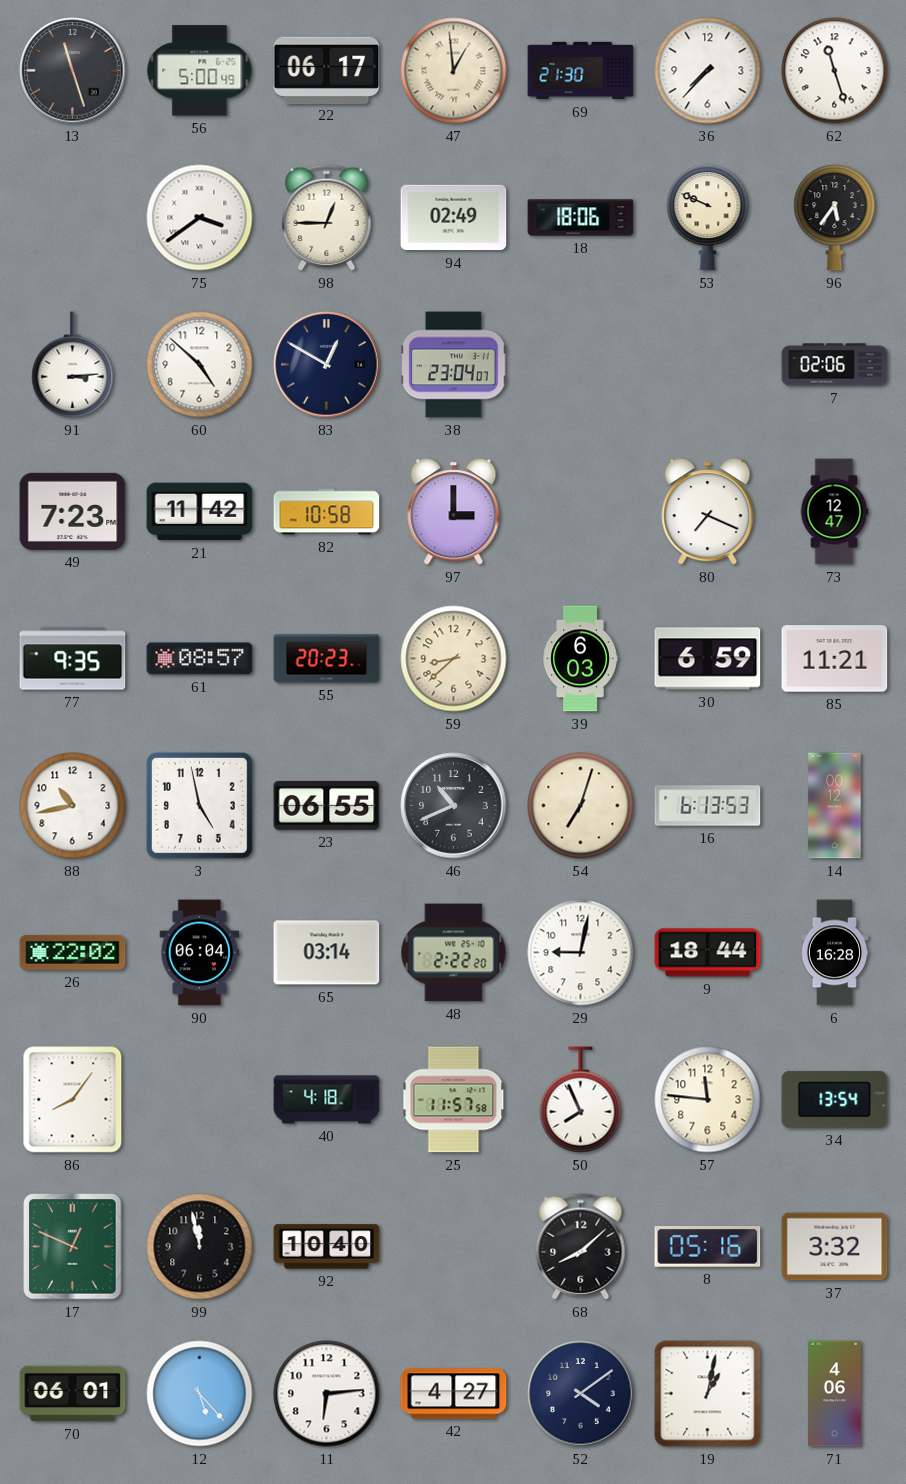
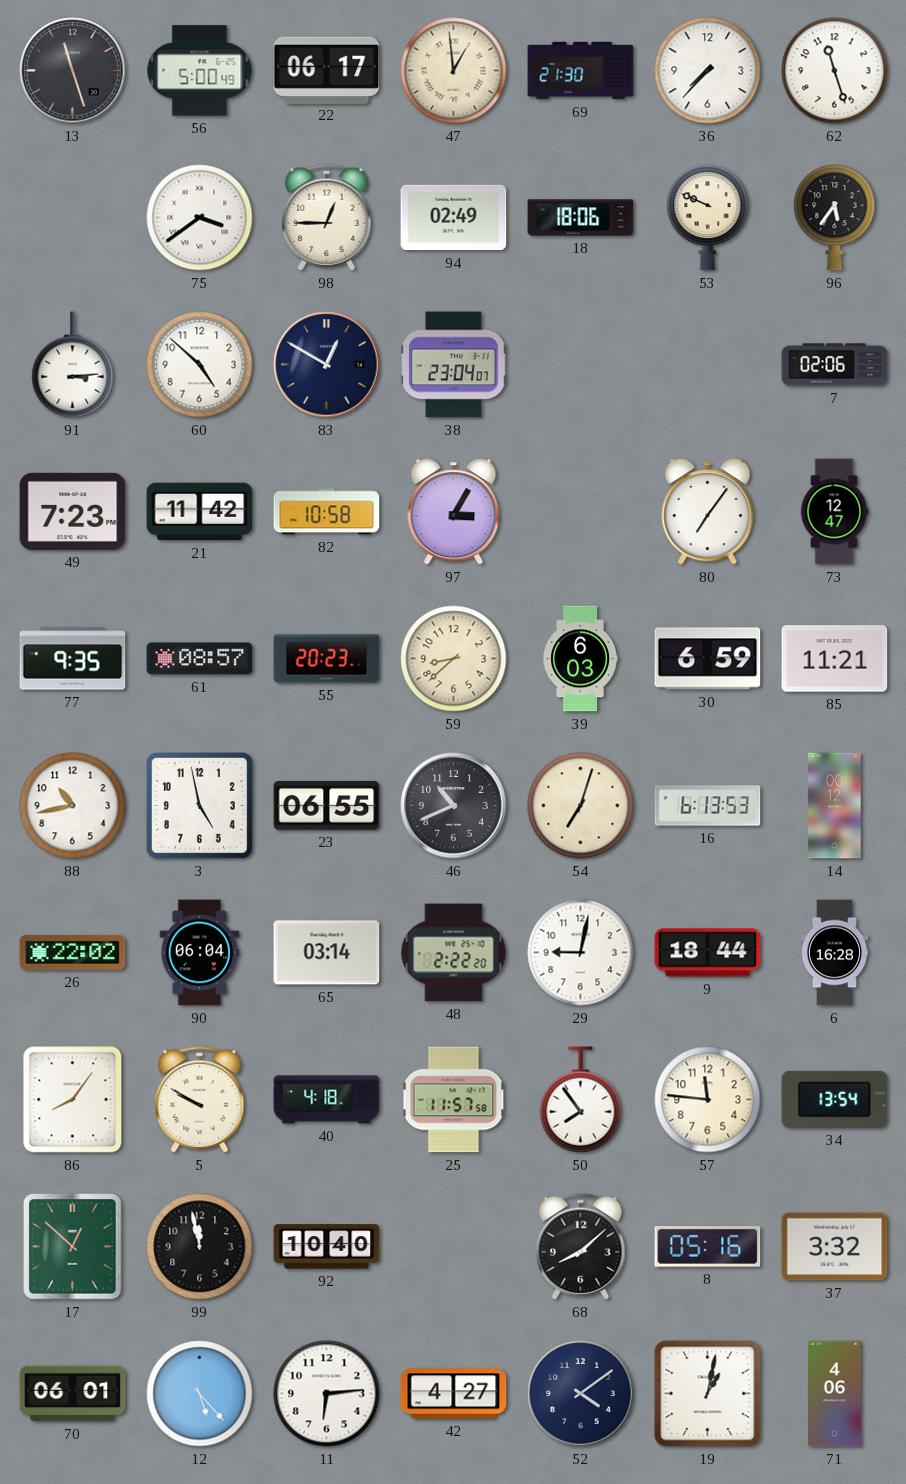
97: 3:00 -> 3:05
80: 7:19 -> 7:06
5: none -> 9:50
50: 7:56 -> 7:54
17: 12:49 -> 12:52
